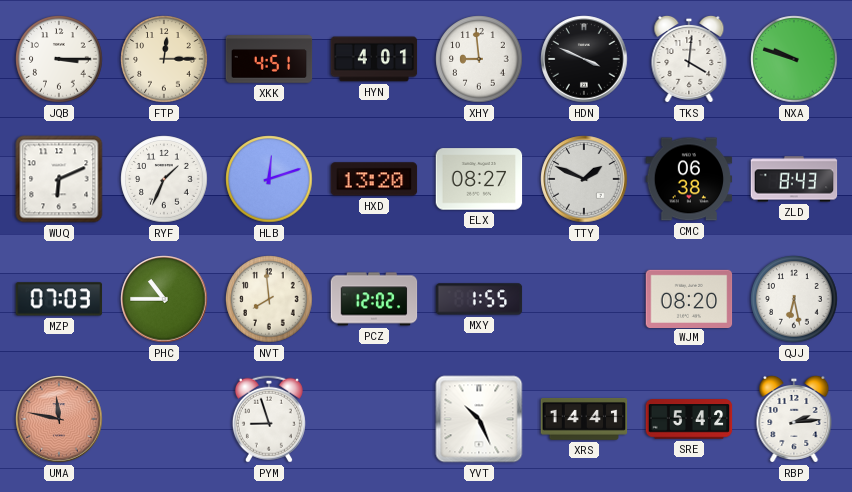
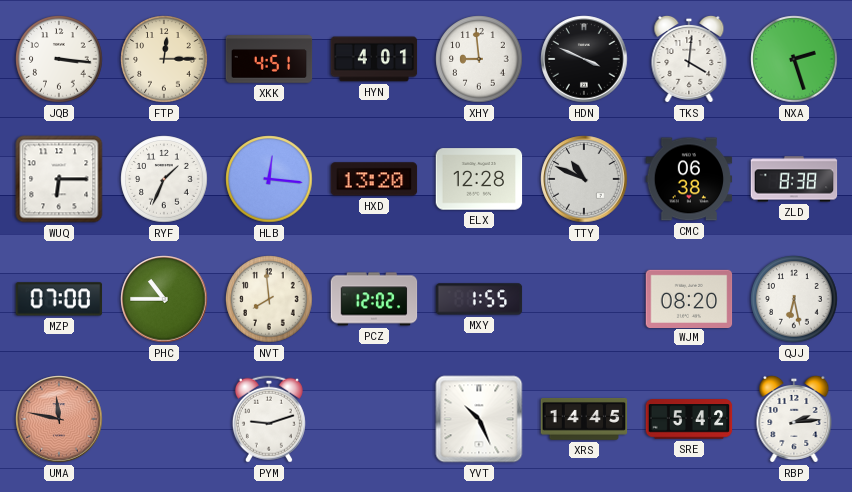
JQB: 3:15 -> 3:16
NXA: 9:48 -> 2:27
WUQ: 6:11 -> 6:15
HLB: 12:12 -> 12:16
ELX: 08:27 -> 12:28
TTY: 1:49 -> 10:49
ZLD: 8:43 -> 8:38
MZP: 07:03 -> 07:00
PYM: 8:57 -> 9:12
XRS: 14:41 -> 14:45
